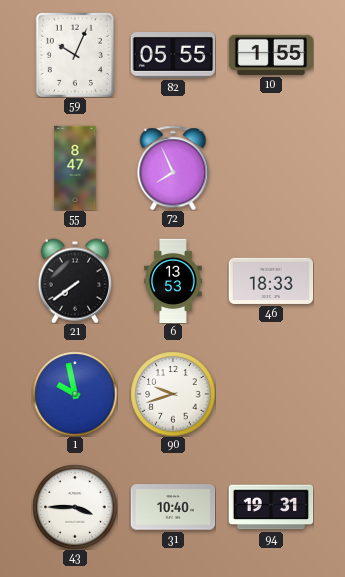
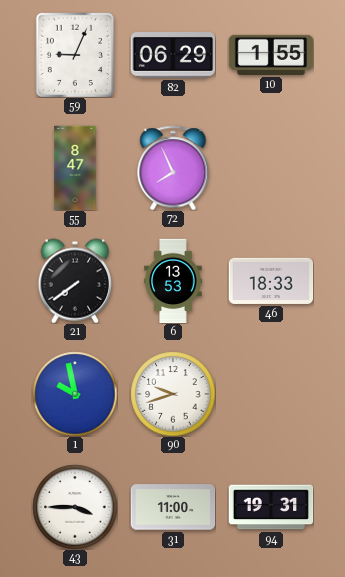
59: 10:04 -> 9:04
82: 05:55 -> 06:29
31: 10:40 -> 11:00
